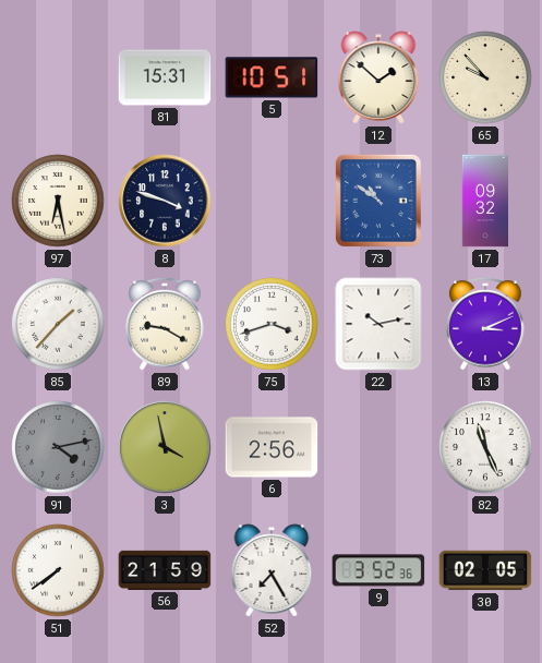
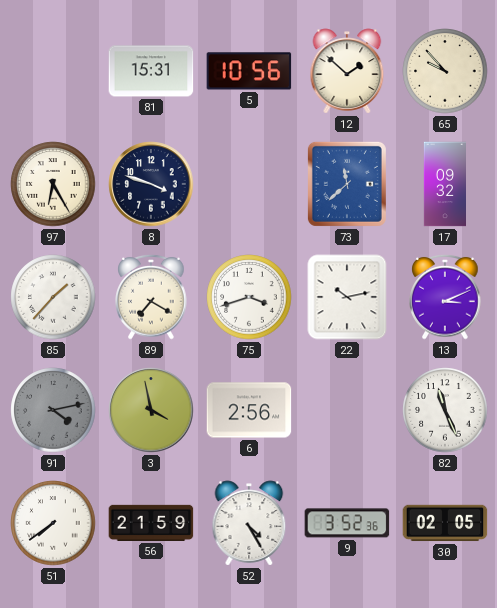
5: 10:51 -> 10:56
97: 6:28 -> 6:25
73: 10:51 -> 11:38
89: 9:20 -> 7:20
52: 7:25 -> 4:25
